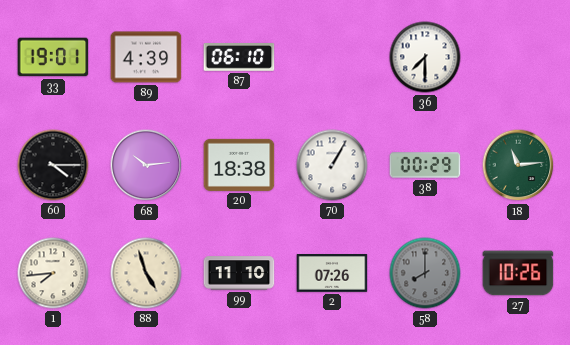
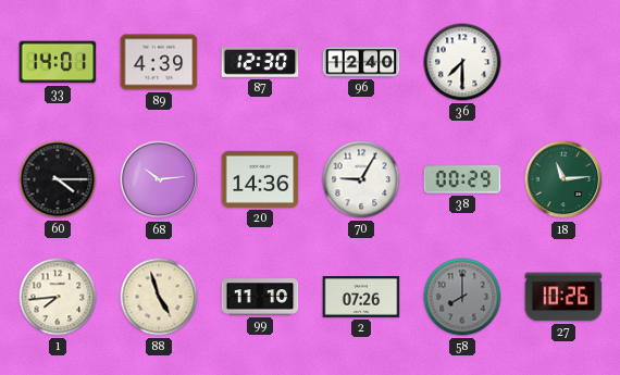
33: 19:01 -> 14:01
87: 06:10 -> 12:30
96: none -> 12:40
20: 18:38 -> 14:36
70: 1:05 -> 9:05
